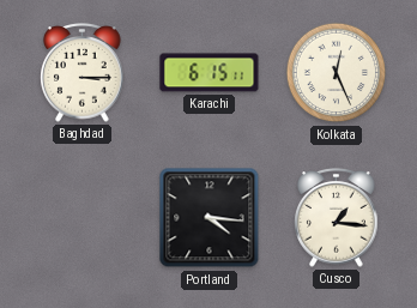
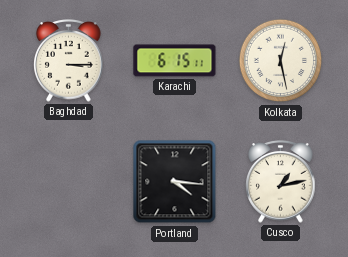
Kolkata: 12:26 -> 12:28
Cusco: 1:16 -> 1:13
